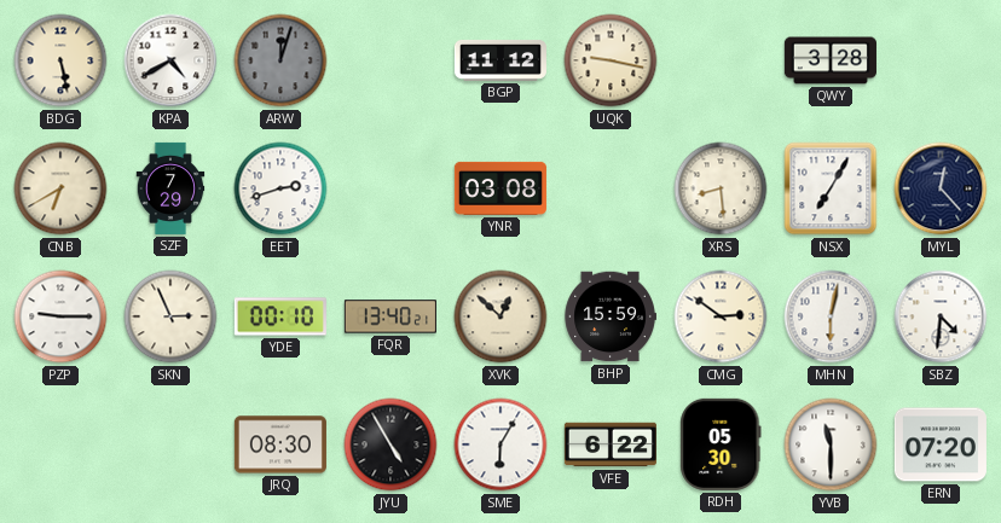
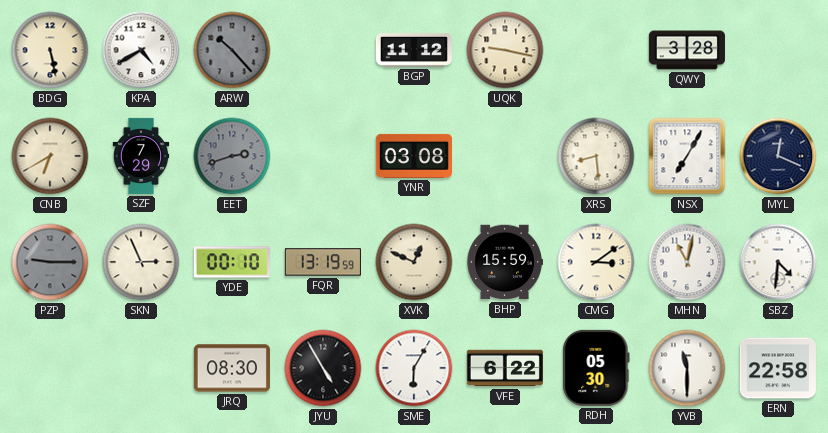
ARW: 12:03 -> 10:23
EET dial: white -> grey
MYL: 12:23 -> 12:19
PZP dial: white -> grey
FQR: 13:40 -> 13:19
XVK: 12:52 -> 12:49
CMG: 2:51 -> 3:09
MHN: 6:02 -> 11:02
ERN: 07:20 -> 22:58
